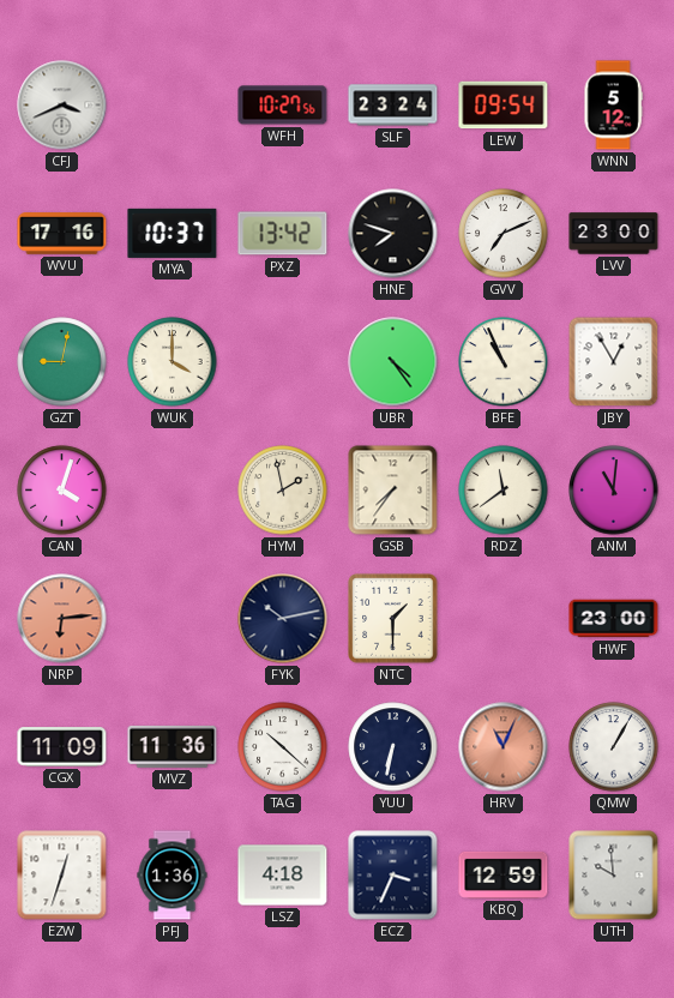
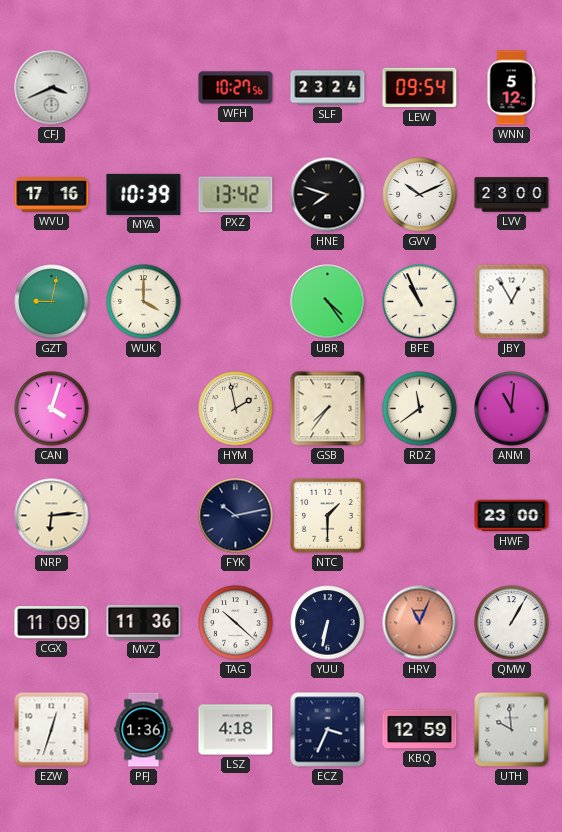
MYA: 10:37 -> 10:39
GVV: 7:11 -> 10:11
NRP dial: salmon -> cream
